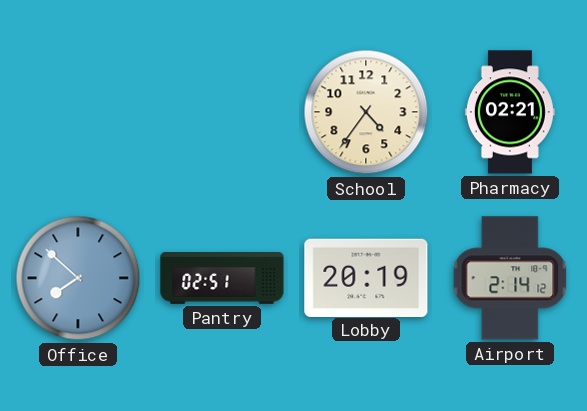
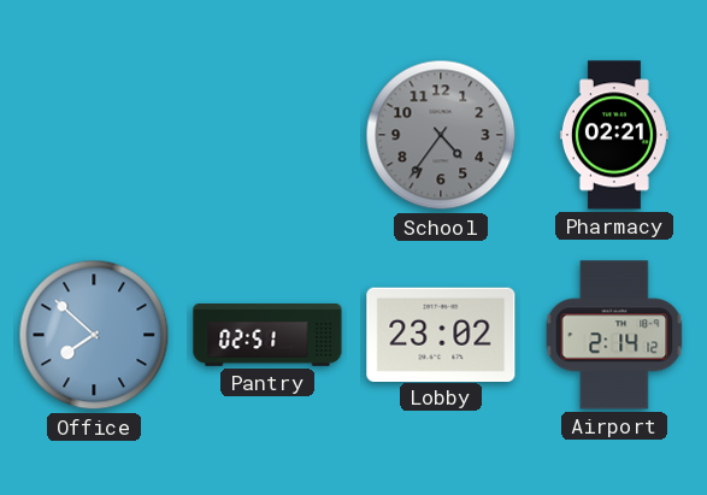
School dial: cream -> grey
Lobby: 20:19 -> 23:02
